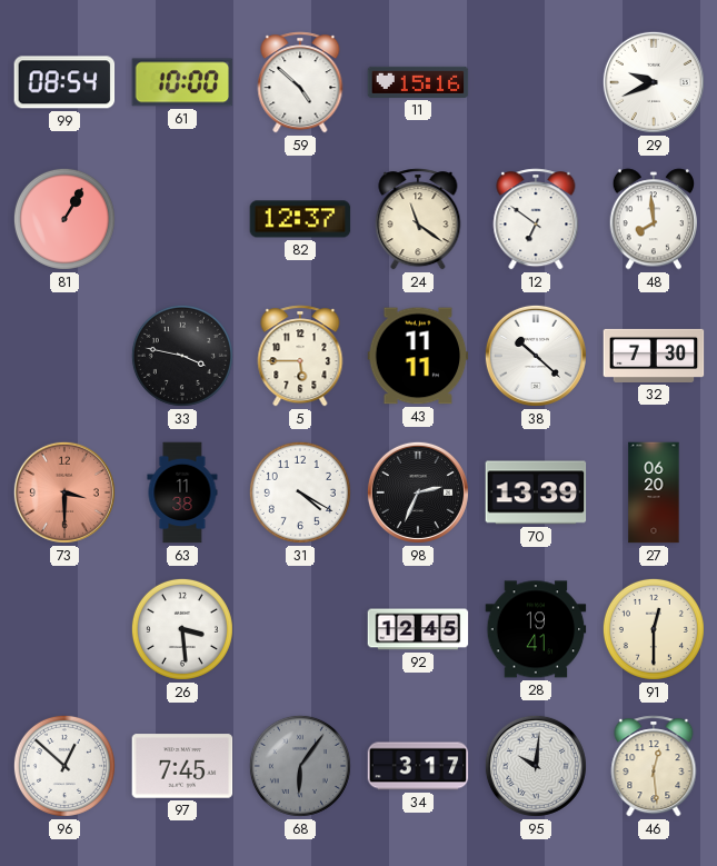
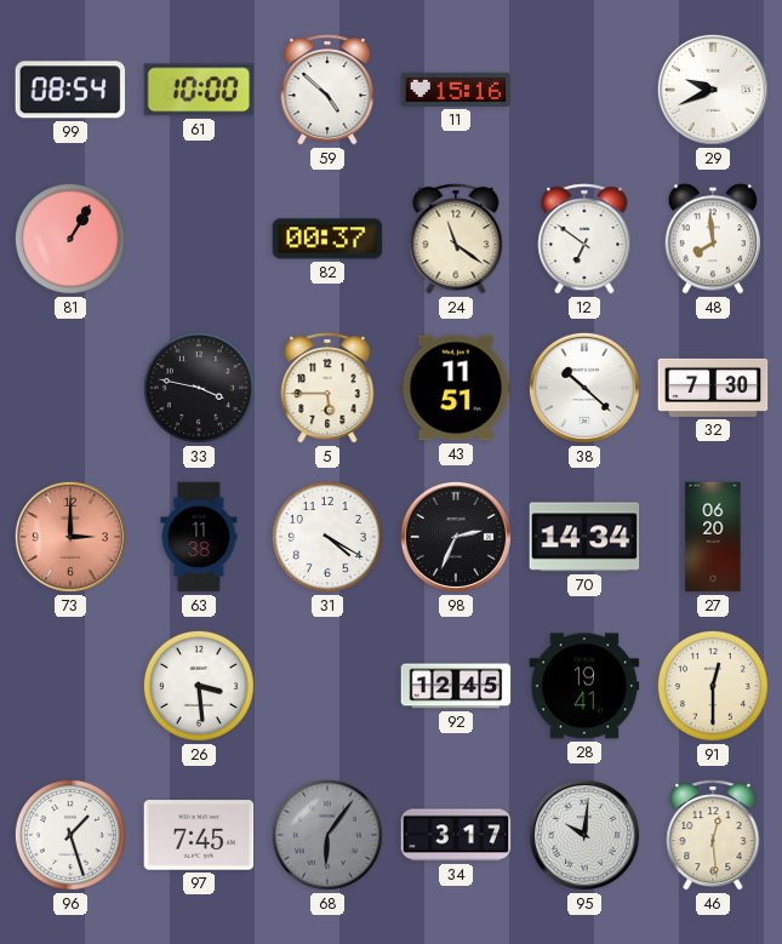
82: 12:37 -> 00:37
43: 11:11 -> 11:51
73: 3:30 -> 3:00
70: 13:39 -> 14:34
96: 12:52 -> 1:27
